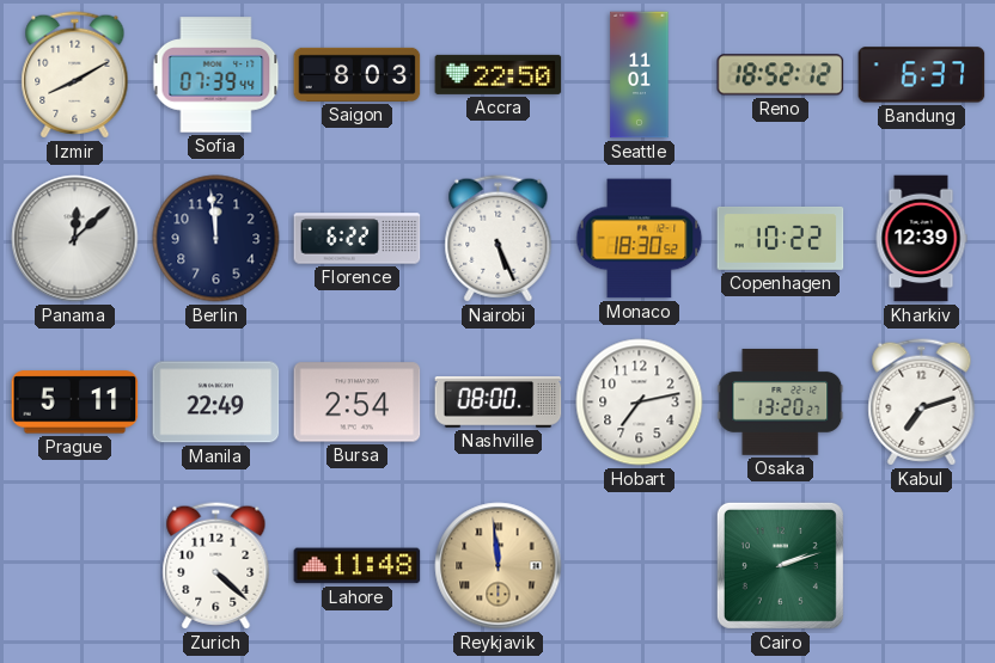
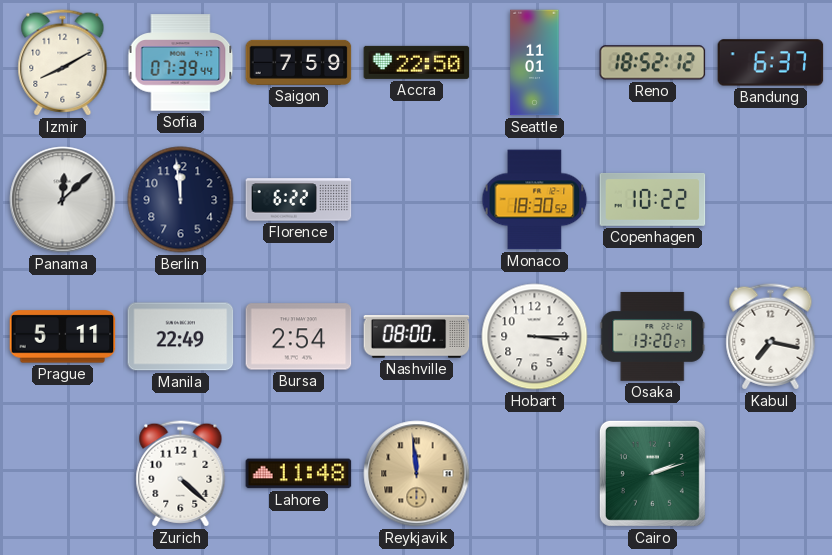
Saigon: 8:03 -> 7:59
Nairobi: 5:26 -> none
Kharkiv: 12:39 -> none
Hobart: 7:13 -> 3:15
Kabul: 7:12 -> 7:17
